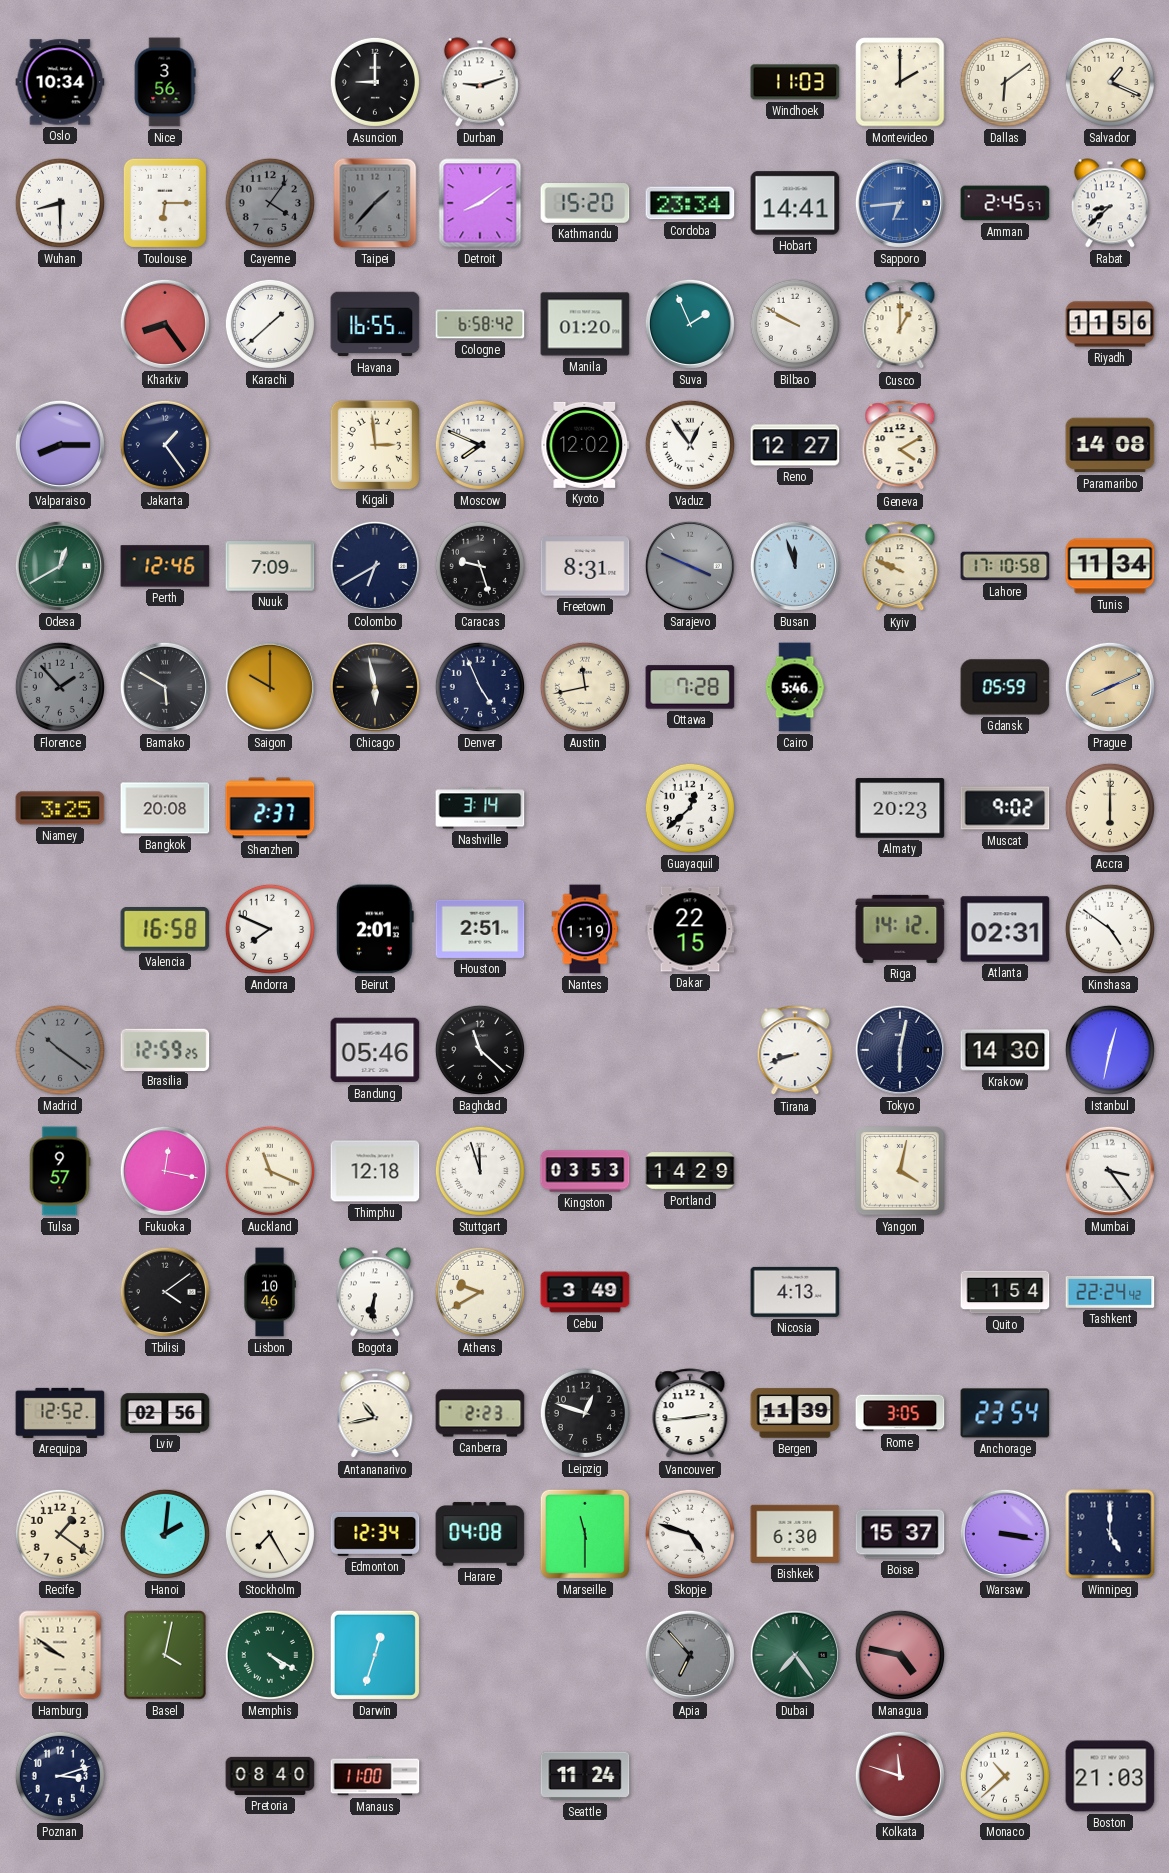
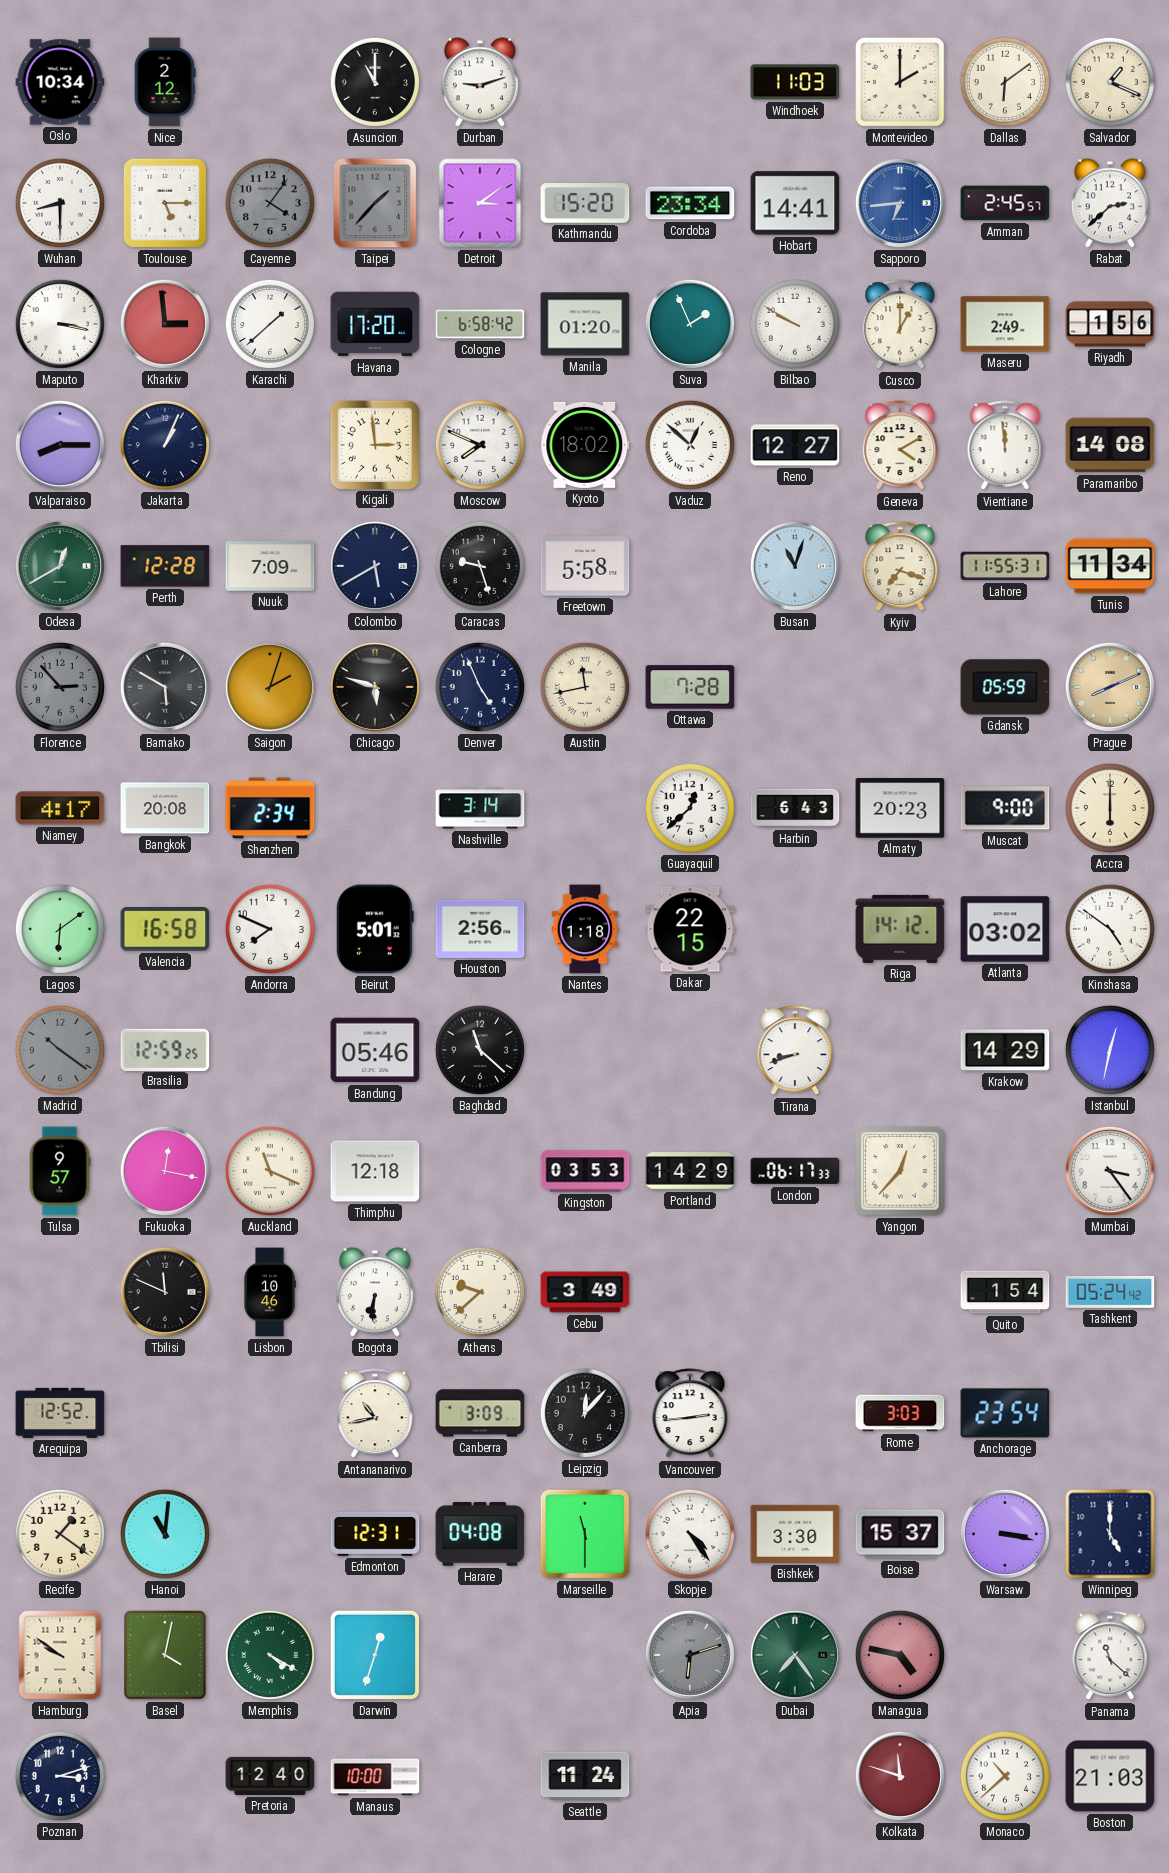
Nice: 3:56 -> 2:12
Asuncion: 9:00 -> 11:00
Toulouse: 6:15 -> 5:15
Detroit: 8:09 -> 3:09
Rabat: 8:38 -> 2:38
Maputo: none -> 3:17
Kharkiv: 8:24 -> 2:59
Havana: 16:55 -> 17:20
Maseru: none -> 2:49
Riyadh: 11:56 -> 1:56
Jakarta: 1:24 -> 1:04
Kyoto: 12:02 -> 18:02
Vaduz: 12:54 -> 12:52
Vientiane: none -> 11:59
Perth: 12:46 -> 12:28
Colombo: 6:40 -> 5:40
Freetown: 8:31 -> 5:58
Sarajevo: 3:49 -> none
Busan: 11:57 -> 11:03
Kyiv: 9:49 -> 7:18
Lahore: 17:10 -> 11:55
Florence: 1:53 -> 2:53
Saigon: 10:00 -> 2:03
Chicago: 5:58 -> 5:48
Cairo: 5:46 -> none
Niamey: 3:25 -> 4:17
Shenzhen: 2:37 -> 2:34
Harbin: none -> 6:43
Muscat: 9:02 -> 9:00
Lagos: none -> 6:09
Beirut: 2:01 -> 5:01
Houston: 2:51 -> 2:56
Nantes: 1:19 -> 1:18
Atlanta: 02:31 -> 03:02
Tokyo: 6:02 -> none
Krakow: 14:30 -> 14:29
Stuttgart: 11:57 -> none
London: none -> 06:17
Yangon: 4:02 -> 12:37
Tbilisi: 4:09 -> 11:49
Athens: 9:40 -> 9:38
Nicosia: 4:13 -> none
Tashkent: 22:24 -> 05:24
Lviv: 02:56 -> none
Canberra: 2:23 -> 3:09
Leipzig: 12:48 -> 12:07
Bergen: 11:39 -> none
Rome: 3:05 -> 3:03
Hanoi: 2:01 -> 11:01
Stockholm: 7:25 -> none
Edmonton: 12:34 -> 12:31
Skopje: 4:48 -> 4:24
Bishkek: 6:30 -> 3:30
Apia: 6:53 -> 6:12
Panama: none -> 11:22
Pretoria: 08:40 -> 12:40
Manaus: 11:00 -> 10:00
